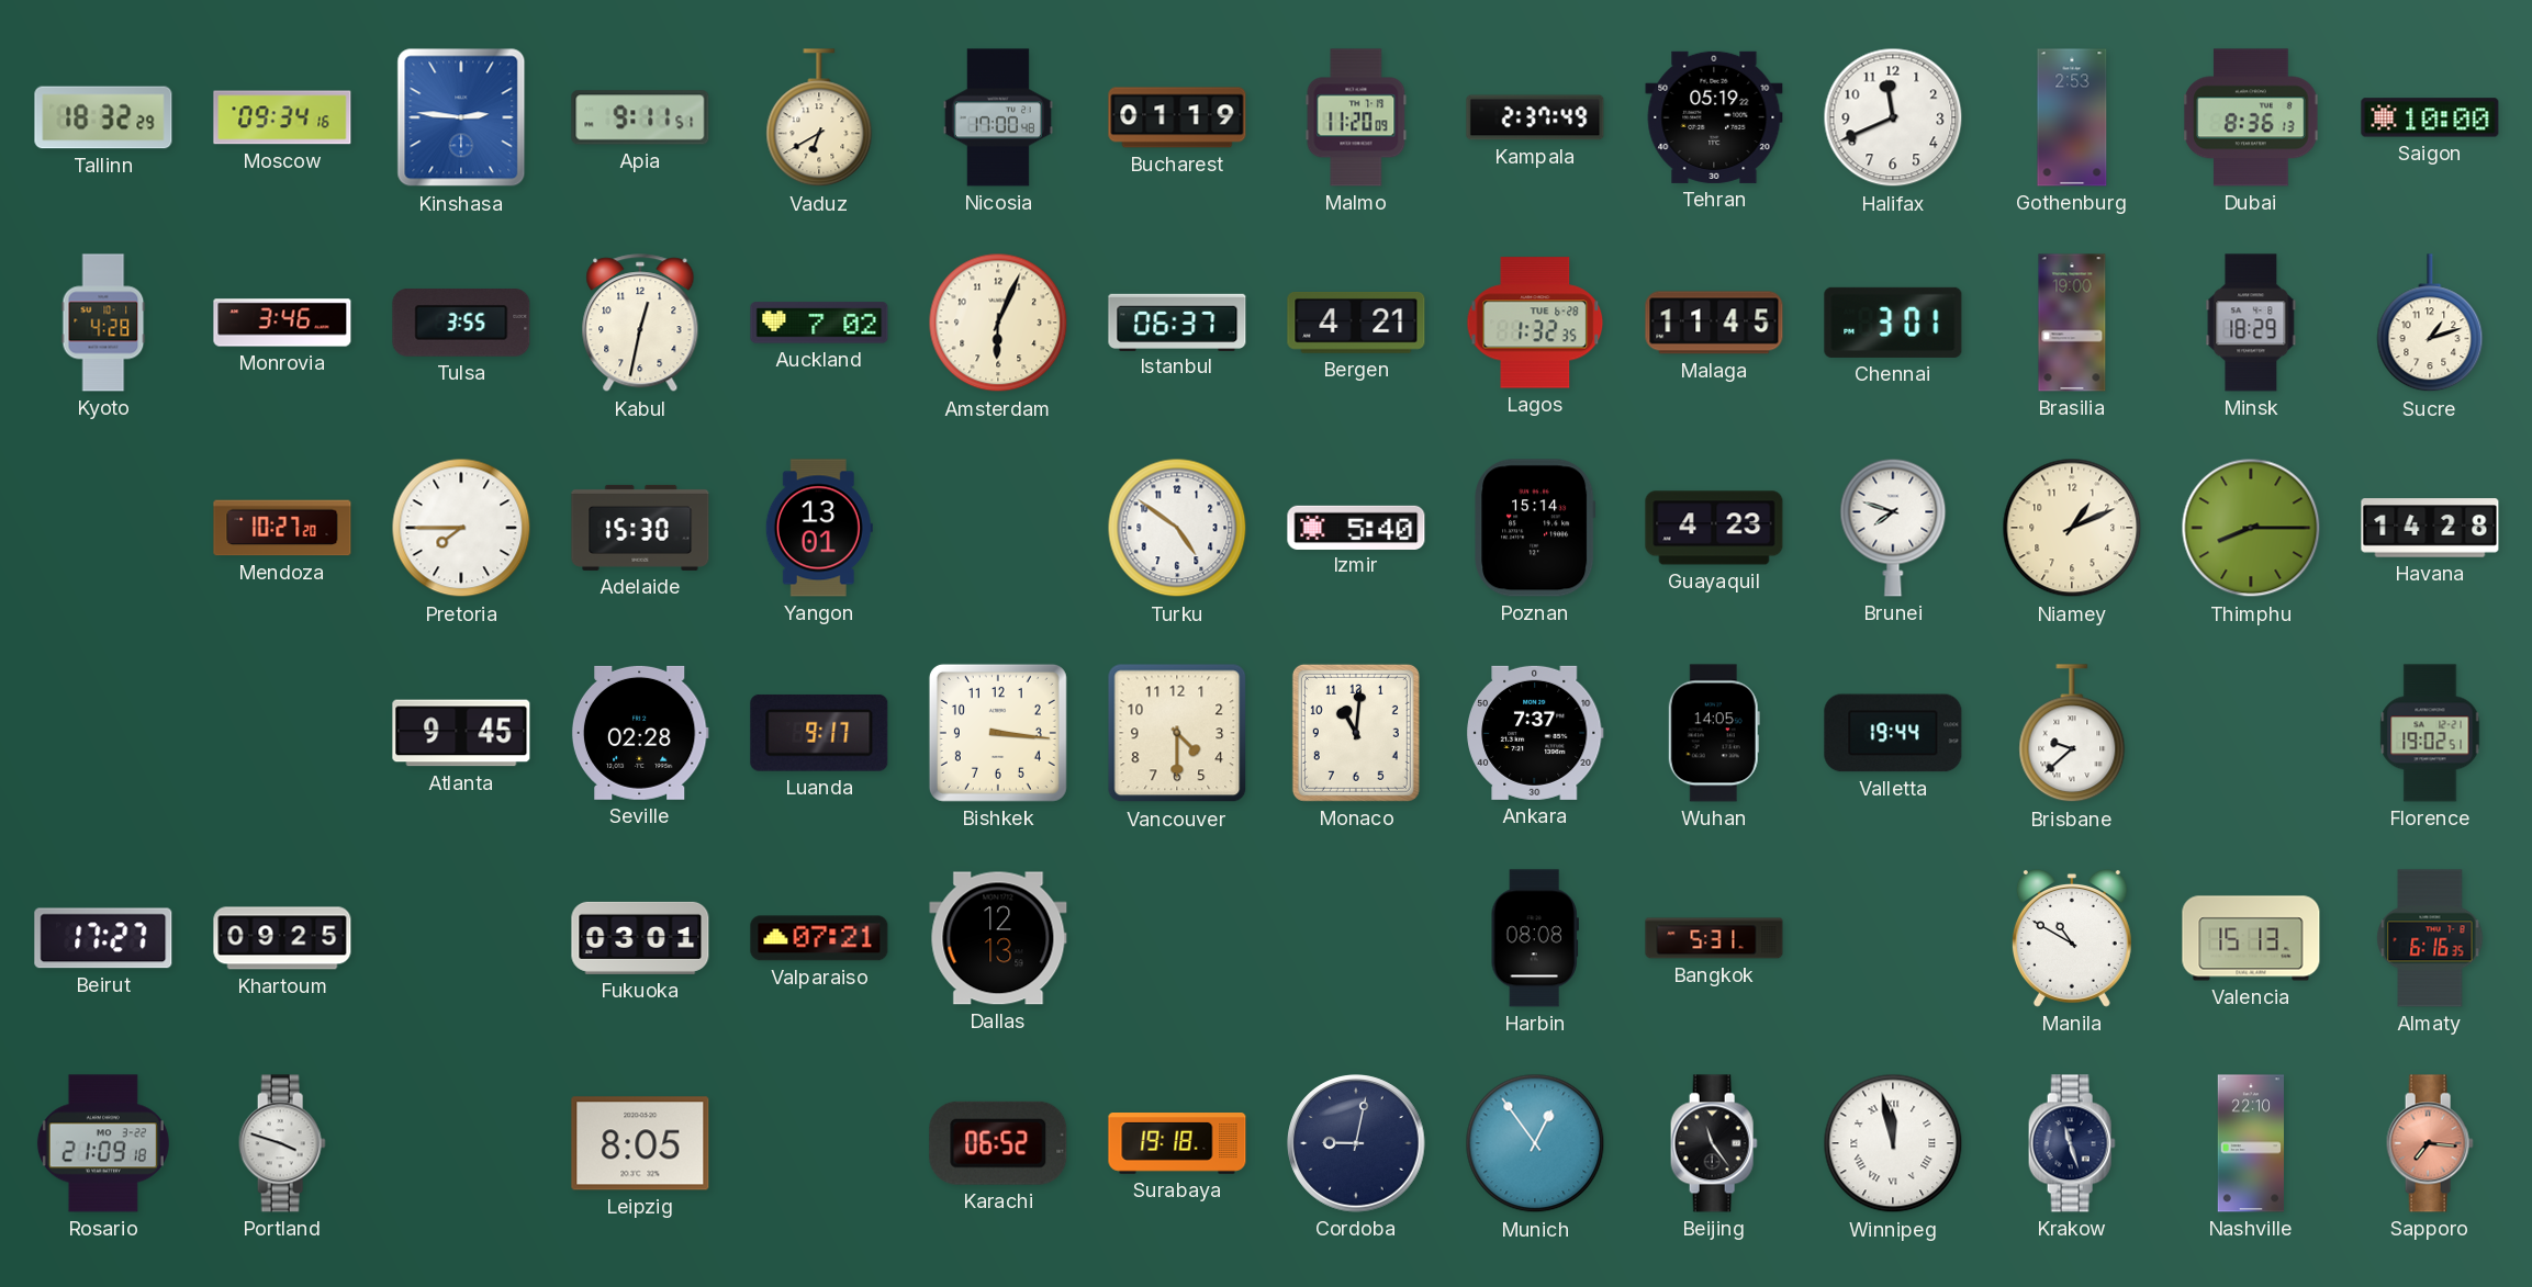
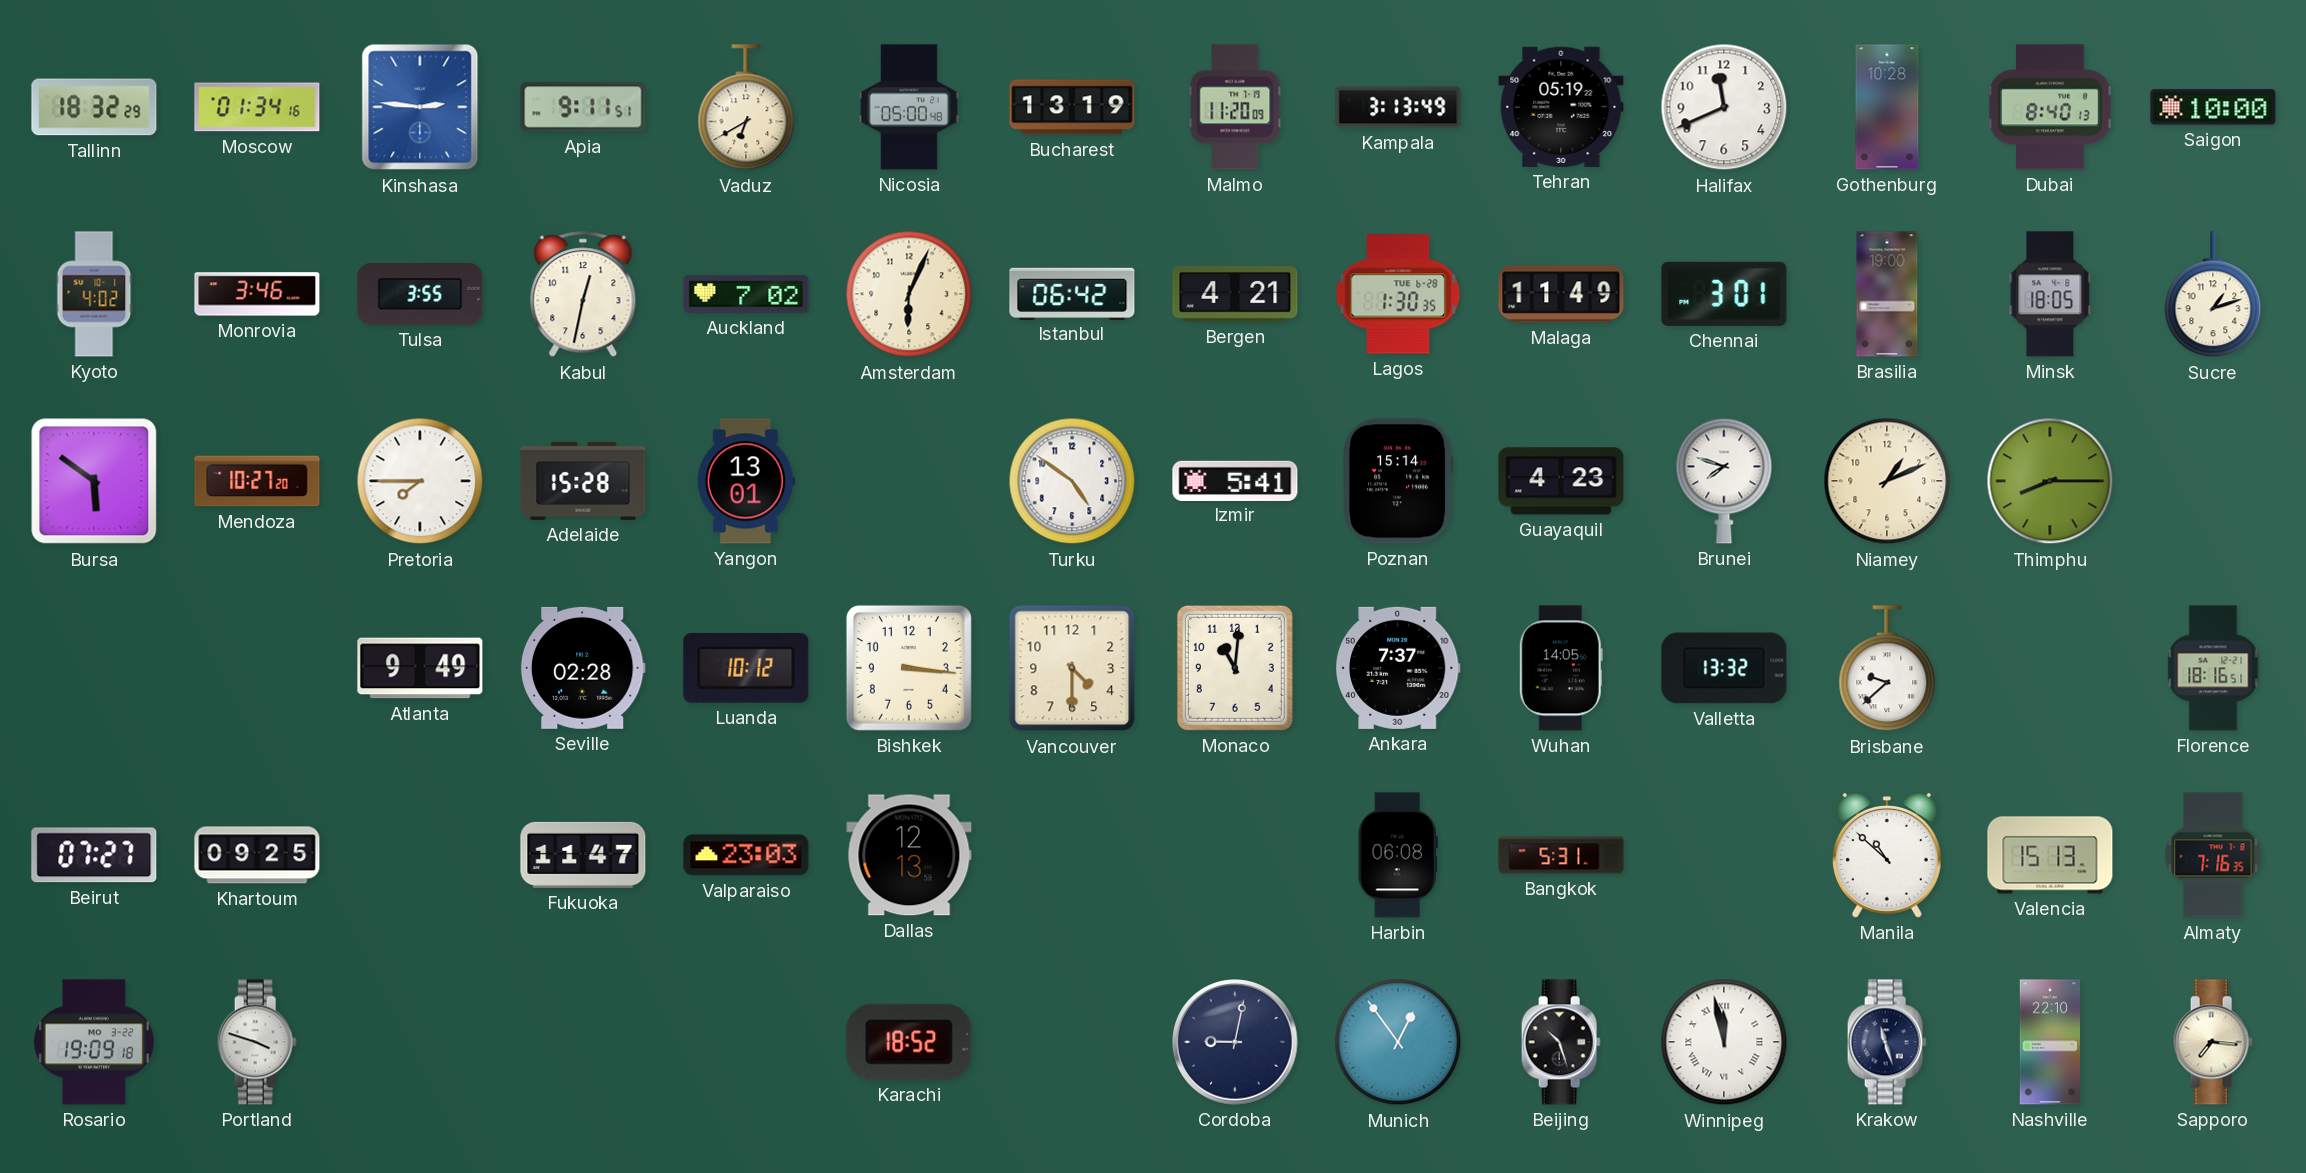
Moscow: 09:34 -> 01:34
Nicosia: 17:00 -> 05:00
Bucharest: 01:19 -> 13:19
Kampala: 2:37 -> 3:13
Gothenburg: 2:53 -> 10:28
Dubai: 8:36 -> 8:40
Kyoto: 4:28 -> 4:02
Istanbul: 06:37 -> 06:42
Lagos: 1:32 -> 1:30
Malaga: 11:45 -> 11:49
Minsk: 18:29 -> 18:05
Bursa: none -> 5:51
Adelaide: 15:30 -> 15:28
Izmir: 5:40 -> 5:41
Havana: 14:28 -> none
Atlanta: 9:45 -> 9:49
Luanda: 9:17 -> 10:12
Valletta: 19:44 -> 13:32
Florence: 19:02 -> 18:16
Beirut: 17:27 -> 07:27
Fukuoka: 03:01 -> 11:47
Valparaiso: 07:21 -> 23:03
Harbin: 08:08 -> 06:08
Manila: 10:50 -> 10:52
Almaty: 6:16 -> 7:16
Rosario: 21:09 -> 19:09
Leipzig: 8:05 -> none
Karachi: 06:52 -> 18:52
Surabaya: 19:18 -> none
Beijing: 11:24 -> 10:27
Sapporo dial: salmon -> cream
